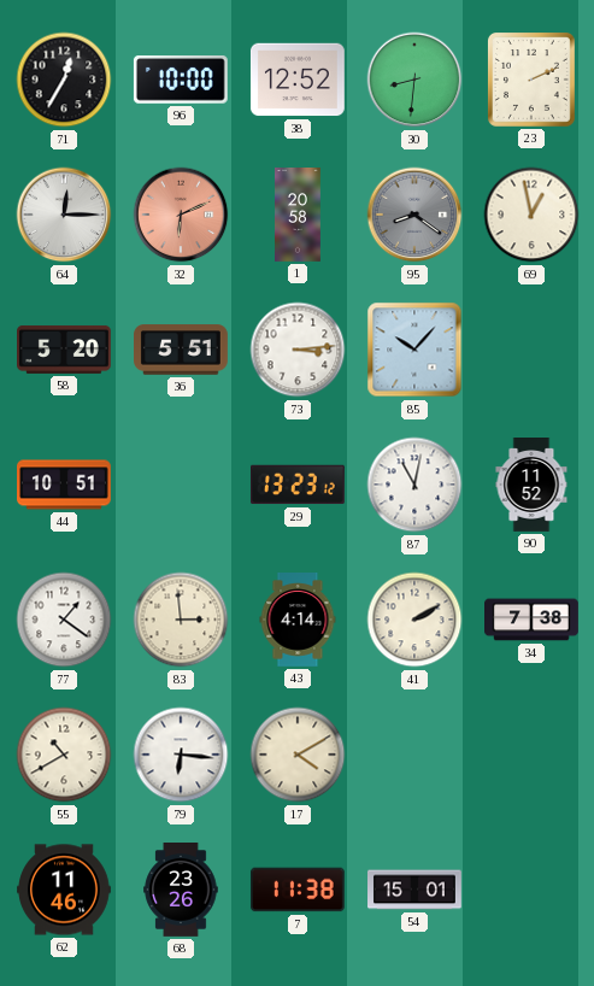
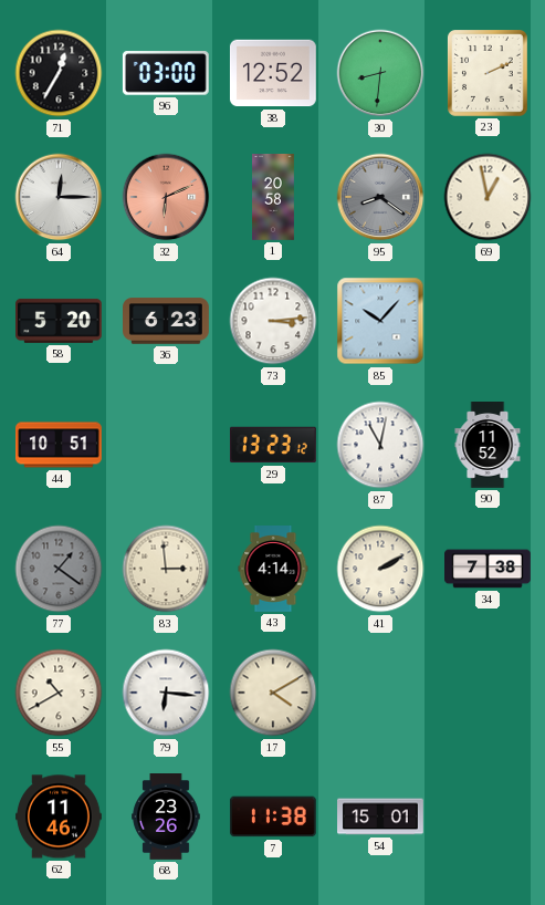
96: 10:00 -> 03:00
36: 5:51 -> 6:23
77 dial: white -> grey
